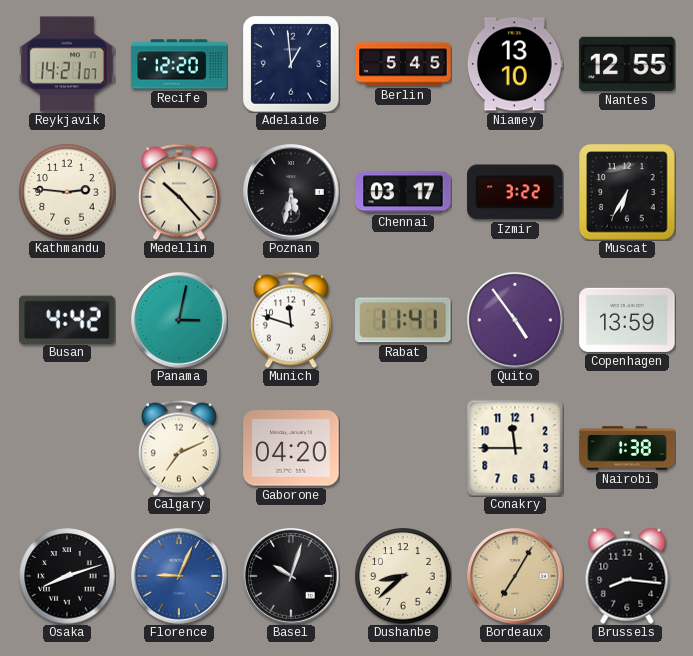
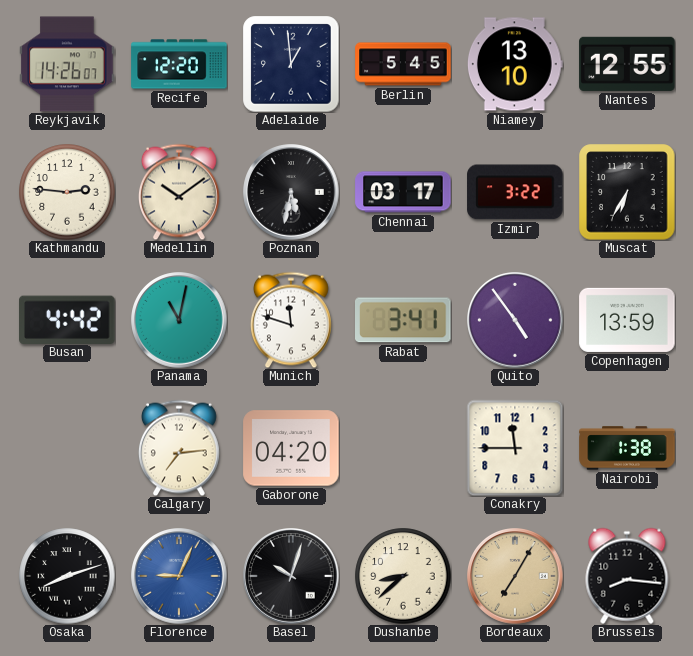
Reykjavik: 14:21 -> 14:26
Medellin: 10:23 -> 10:09
Panama: 3:02 -> 11:02
Rabat: 11:41 -> 3:41
Calgary: 7:11 -> 7:14
